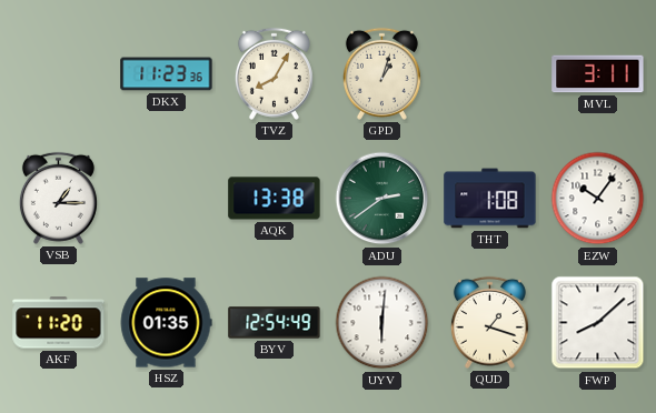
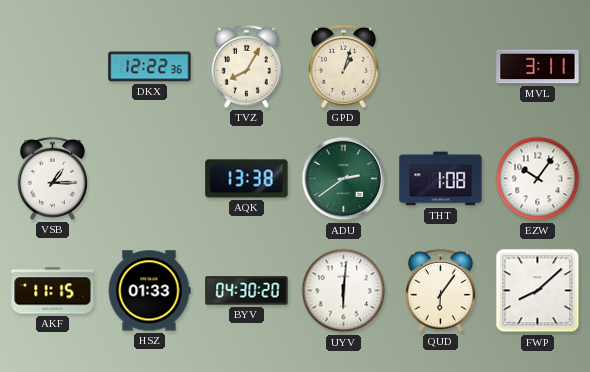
DKX: 11:23 -> 12:22
AKF: 11:20 -> 11:15
HSZ: 01:35 -> 01:33
BYV: 12:54 -> 04:30
QUD: 1:18 -> 6:06
